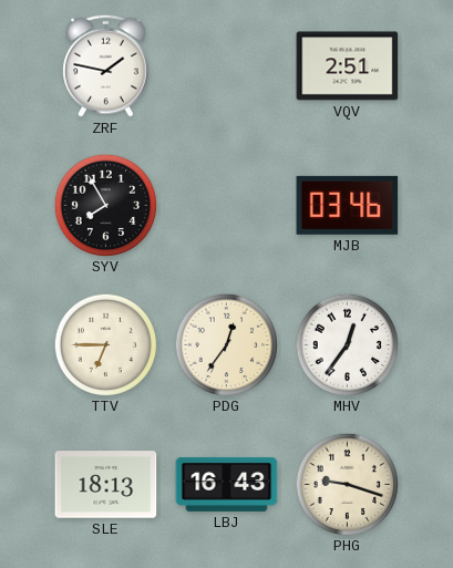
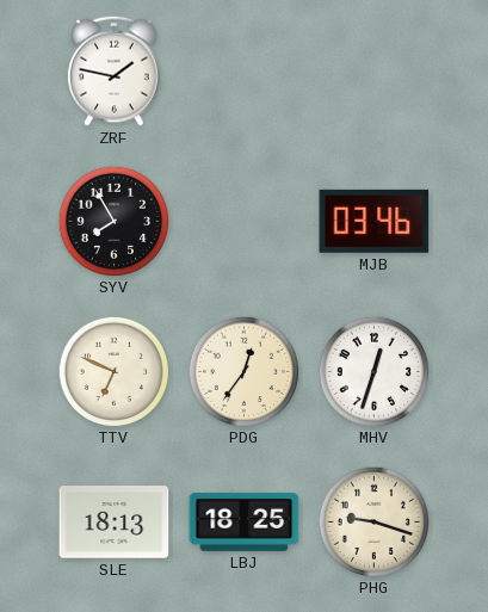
VQV: 2:51 -> none
TTV: 6:45 -> 6:49
MHV: 12:36 -> 12:33
LBJ: 16:43 -> 18:25
